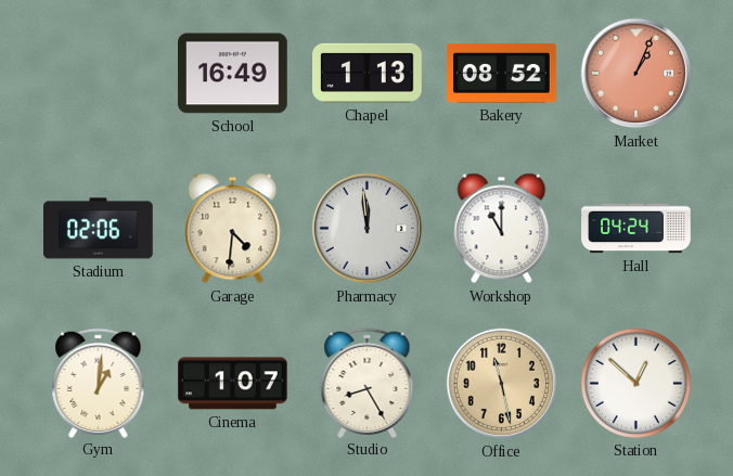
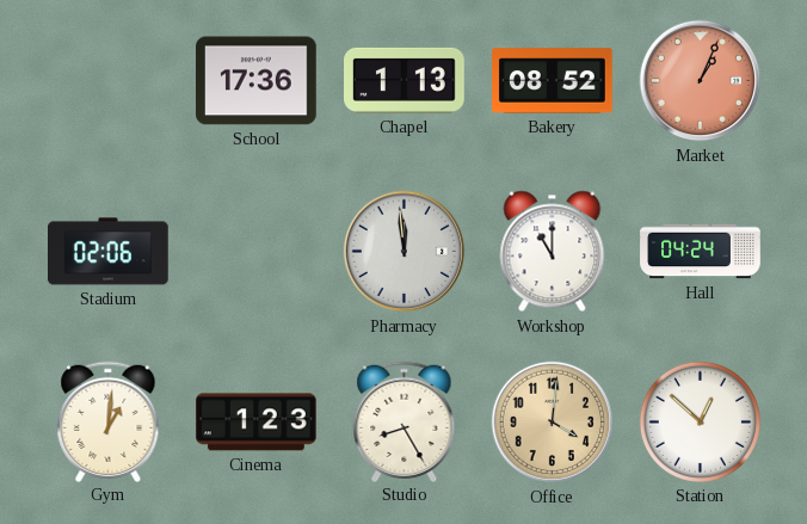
School: 16:49 -> 17:36
Garage: 4:31 -> none
Cinema: 1:07 -> 1:23
Office: 11:28 -> 4:01
